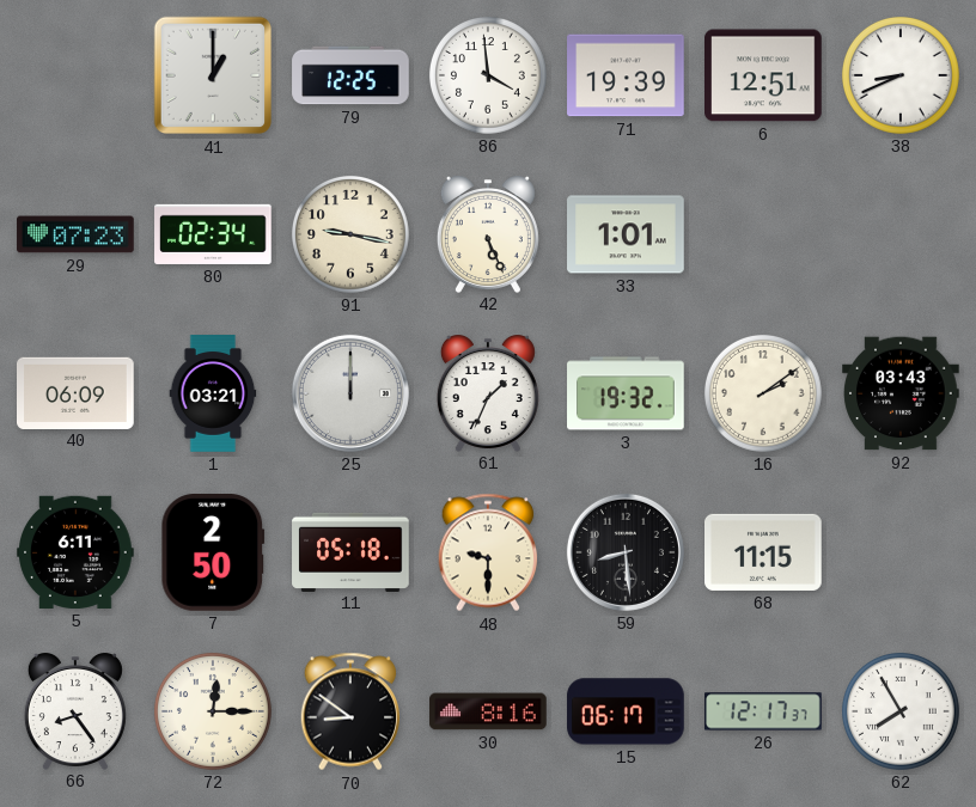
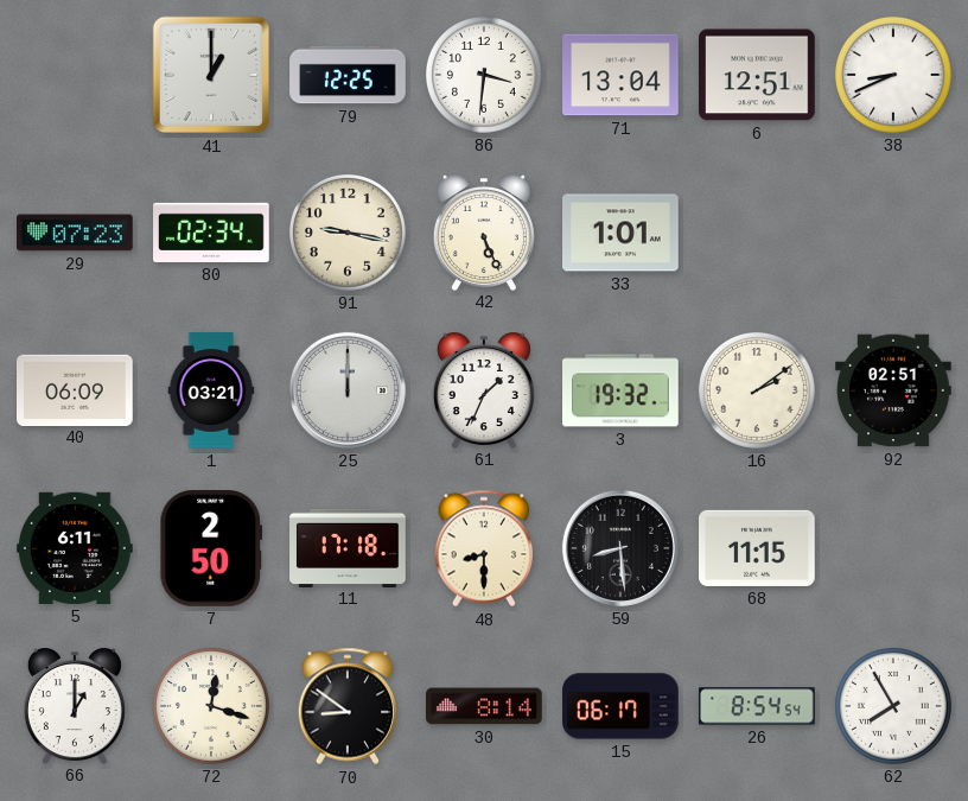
86: 3:59 -> 3:31
71: 19:39 -> 13:04
92: 03:43 -> 02:51
11: 05:18 -> 17:18
48: 9:30 -> 8:30
66: 8:24 -> 1:00
72: 12:15 -> 12:18
30: 8:16 -> 8:14
26: 12:17 -> 8:54
